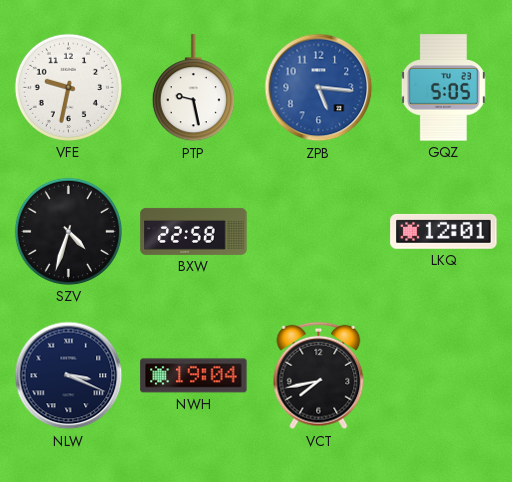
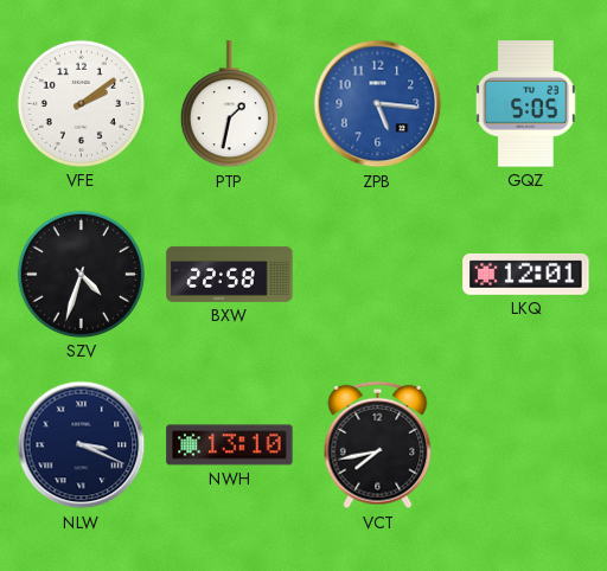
VFE: 9:32 -> 2:09
PTP: 9:28 -> 1:32
NWH: 19:04 -> 13:10
